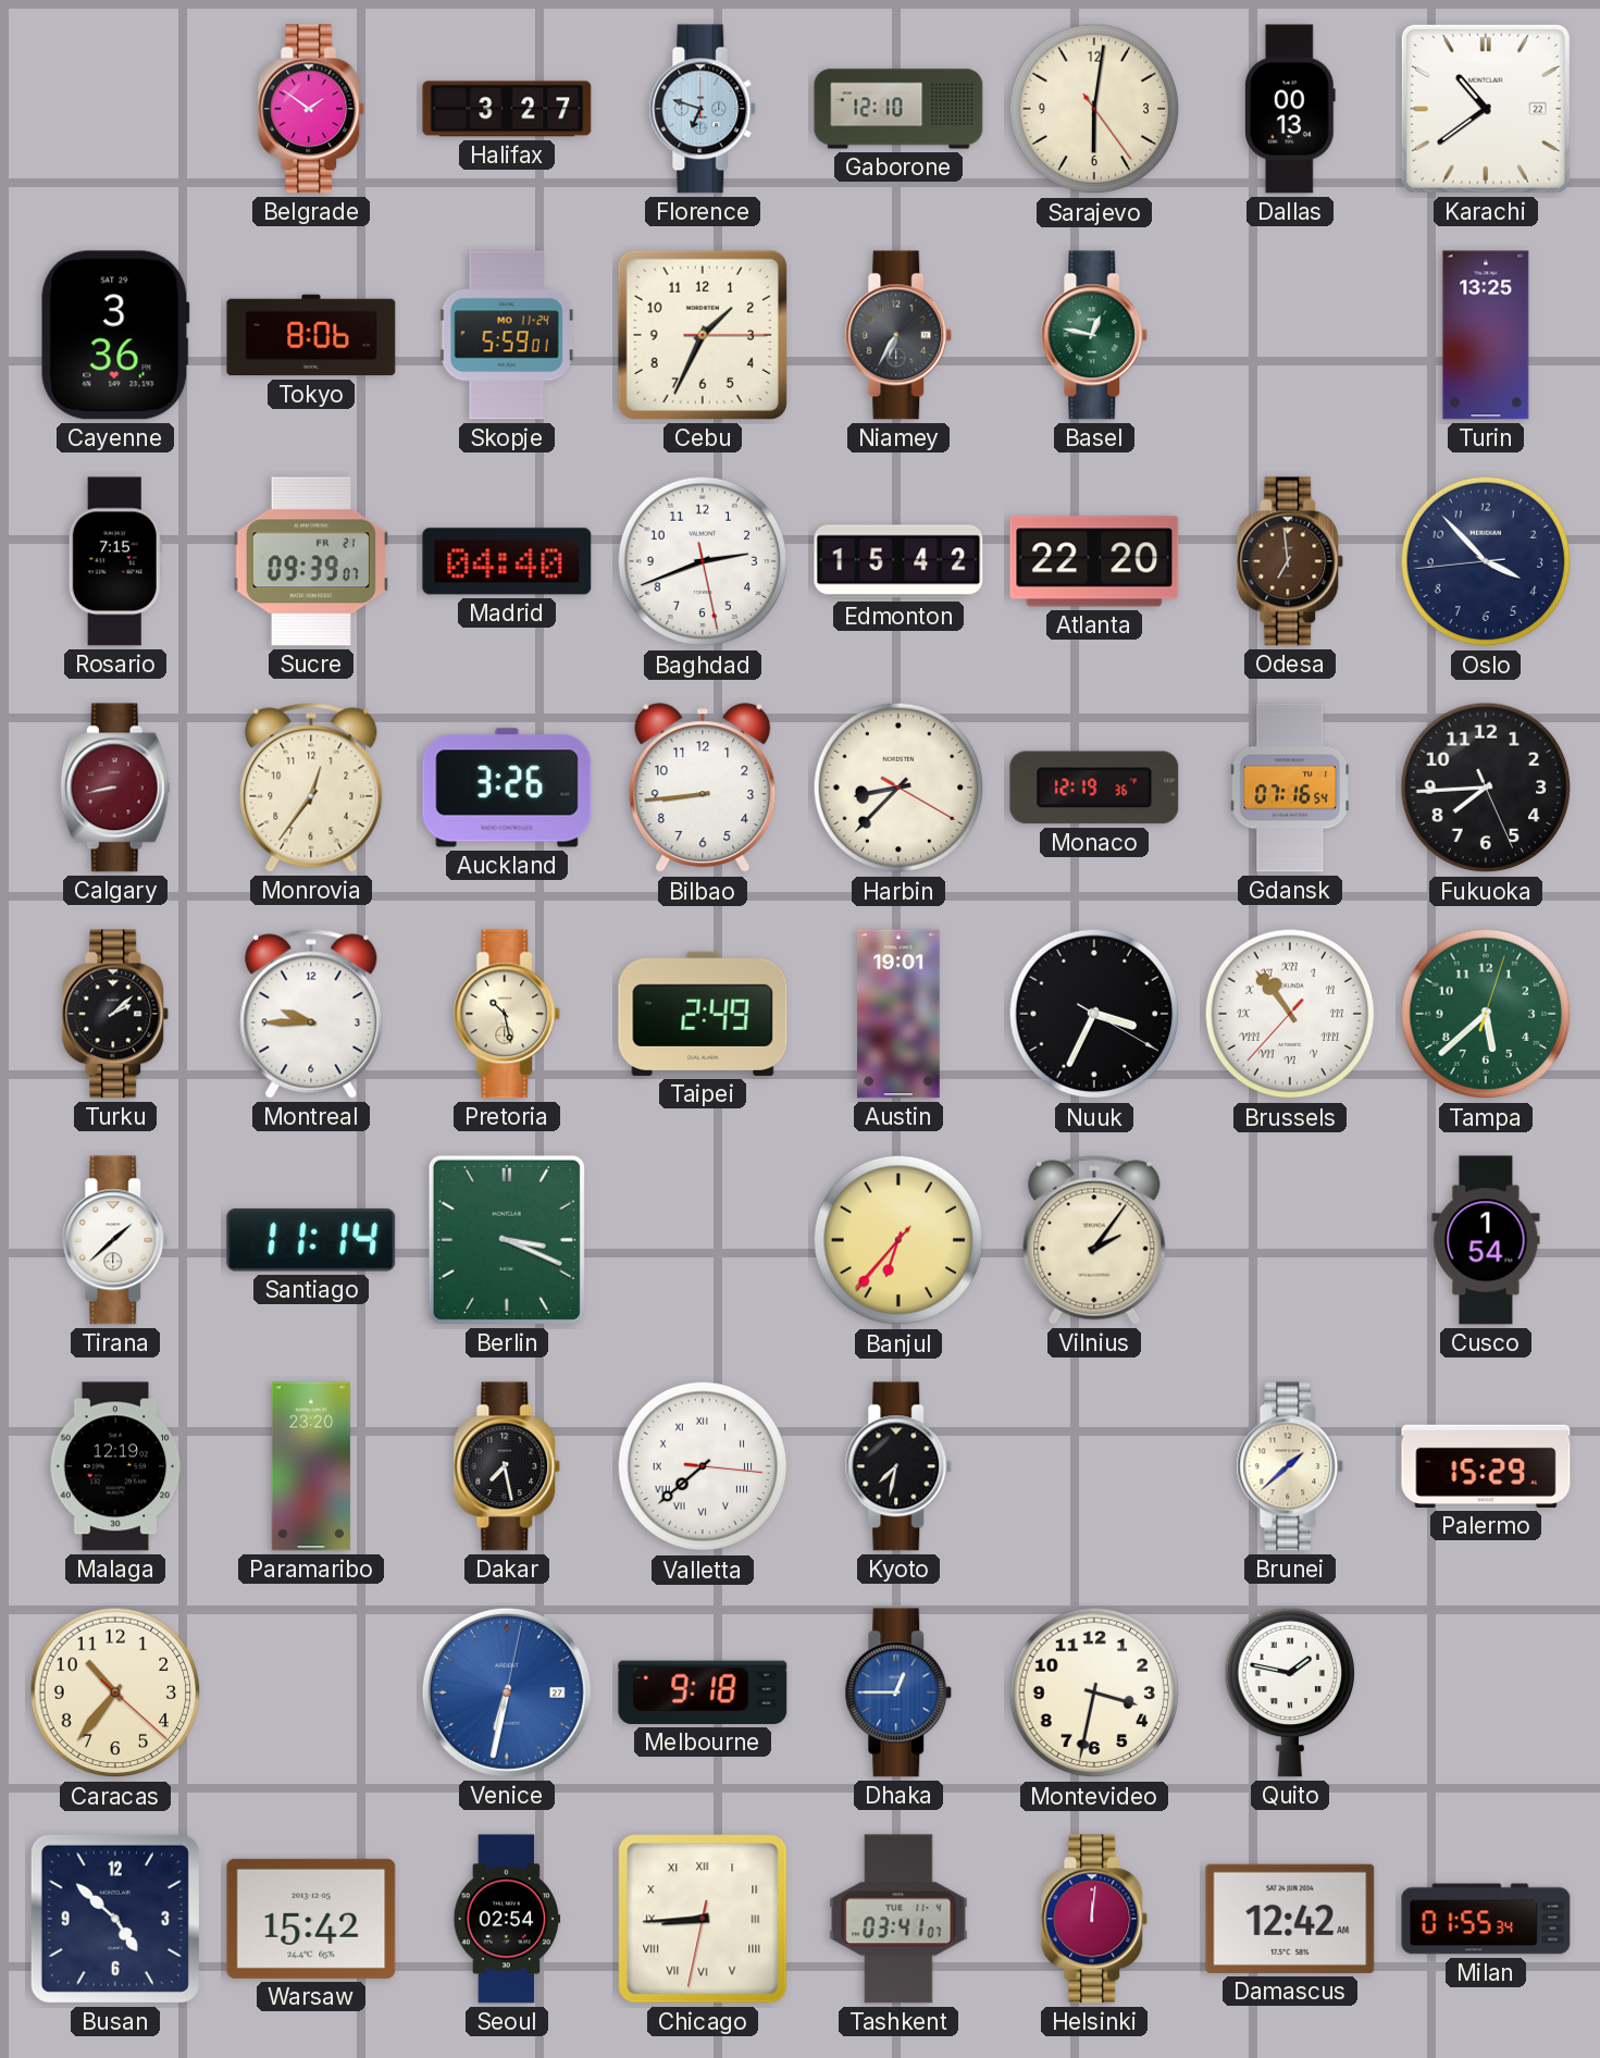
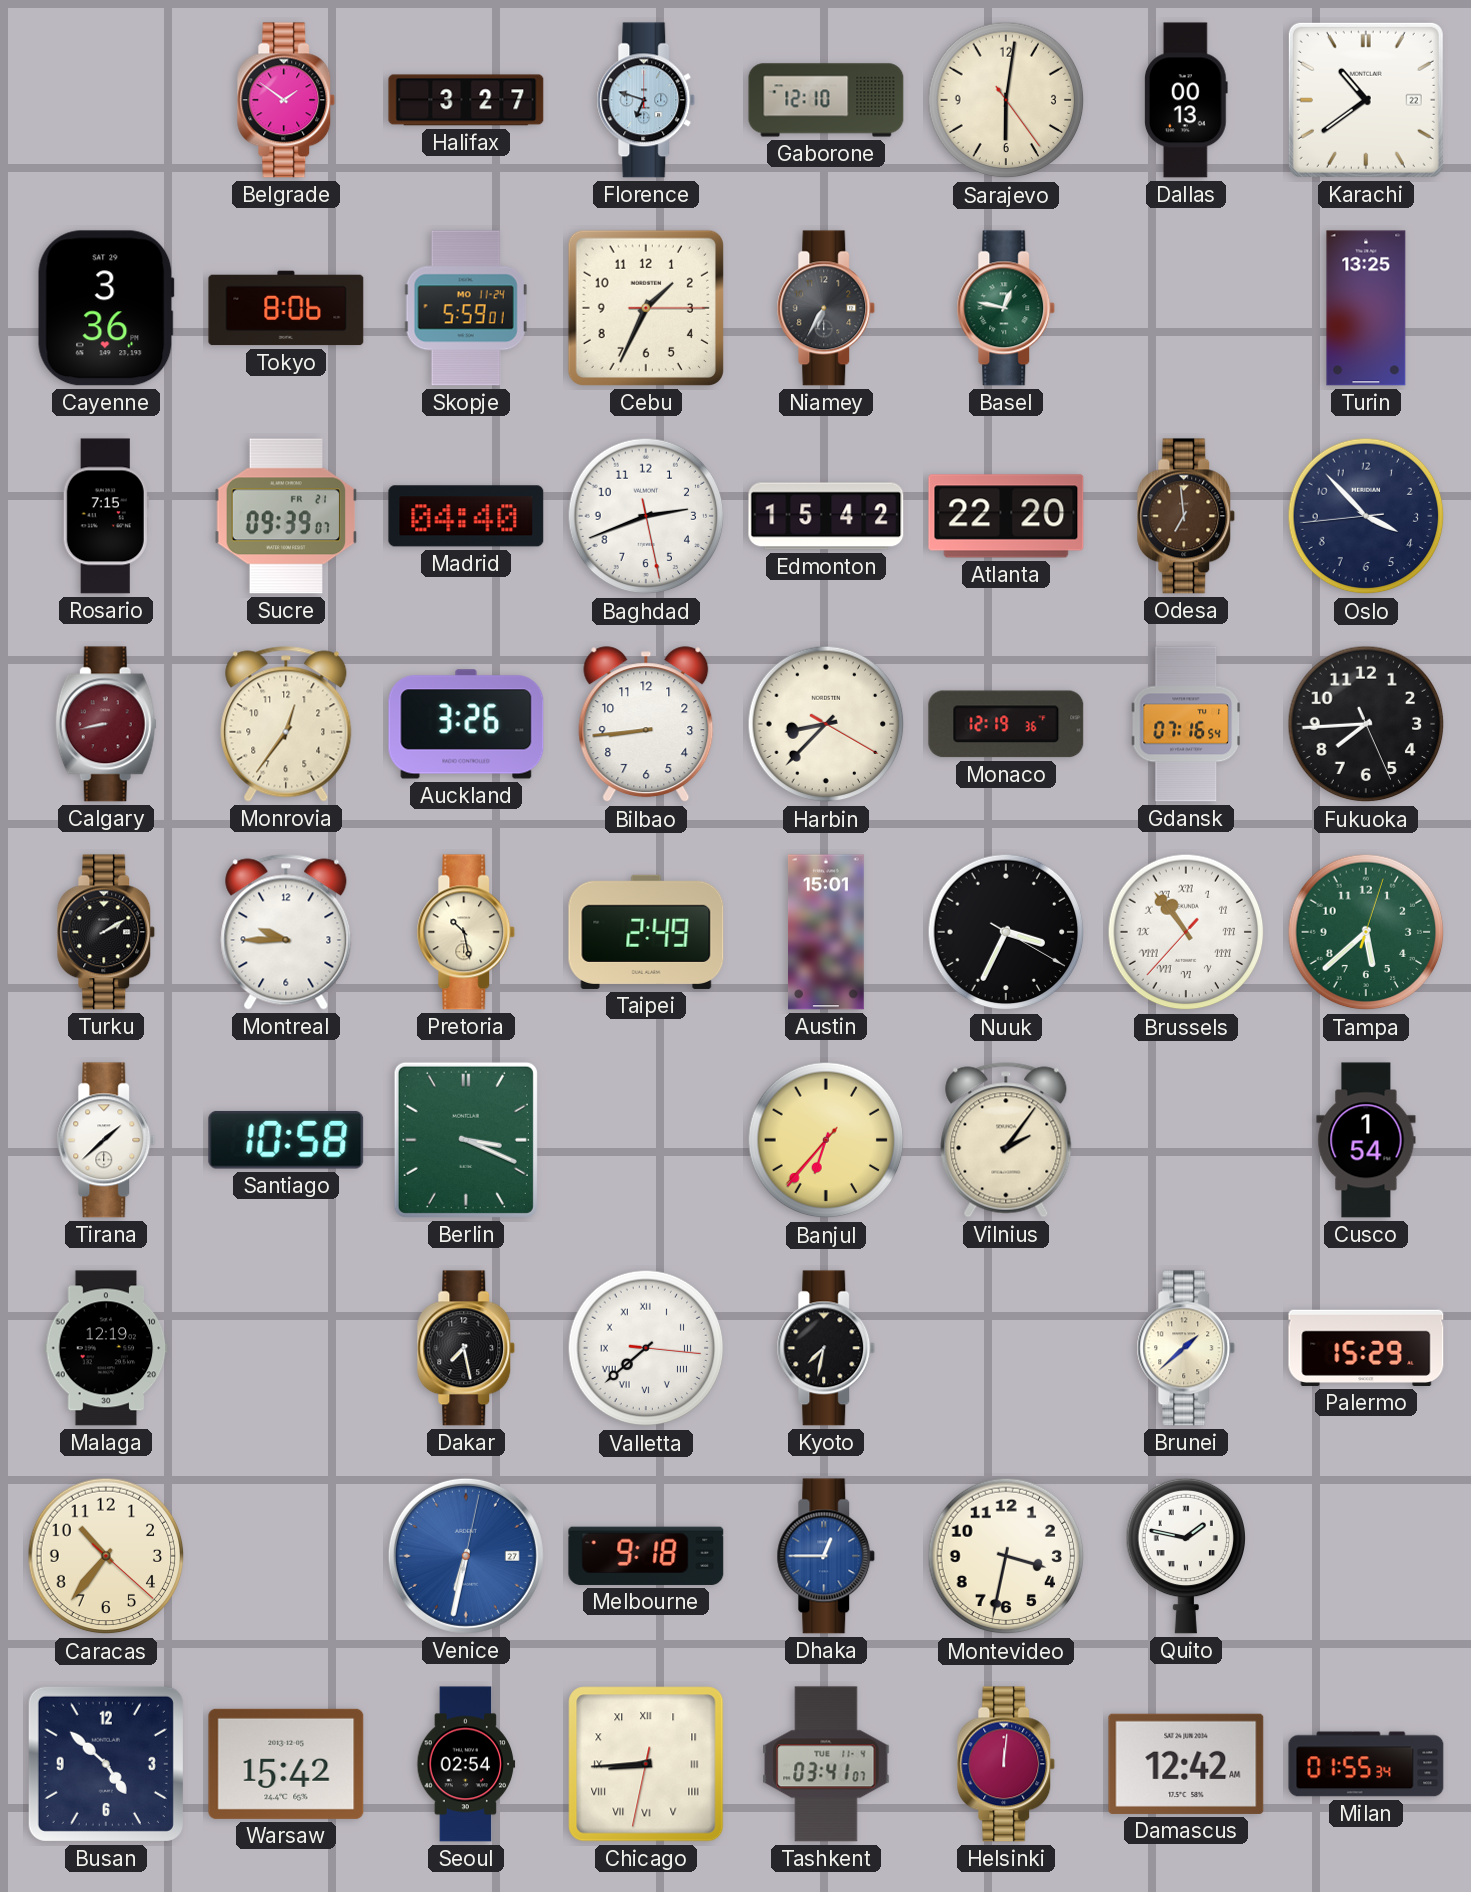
Turku: 2:08 -> 2:10
Austin: 19:01 -> 15:01
Santiago: 11:14 -> 10:58
Paramaribo: 23:20 -> none
